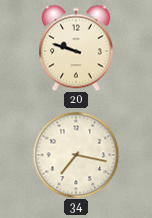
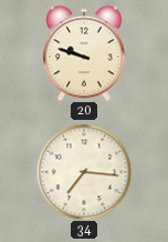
34: 7:17 -> 7:16
